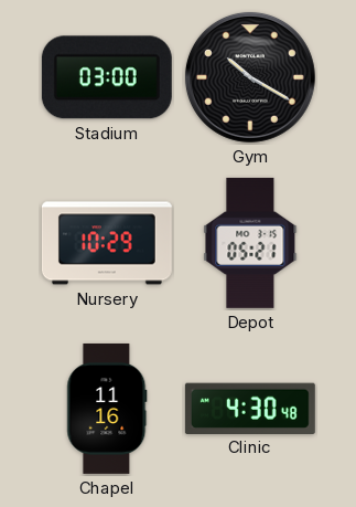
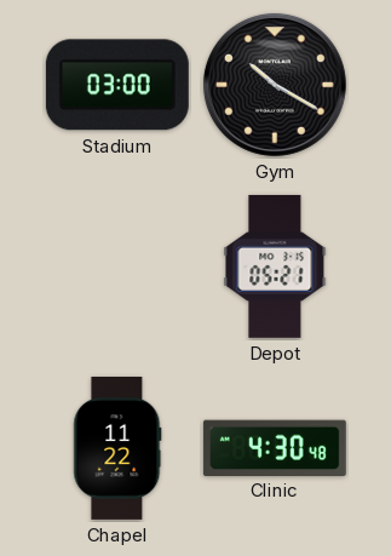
Nursery: 10:29 -> none
Chapel: 11:16 -> 11:22
